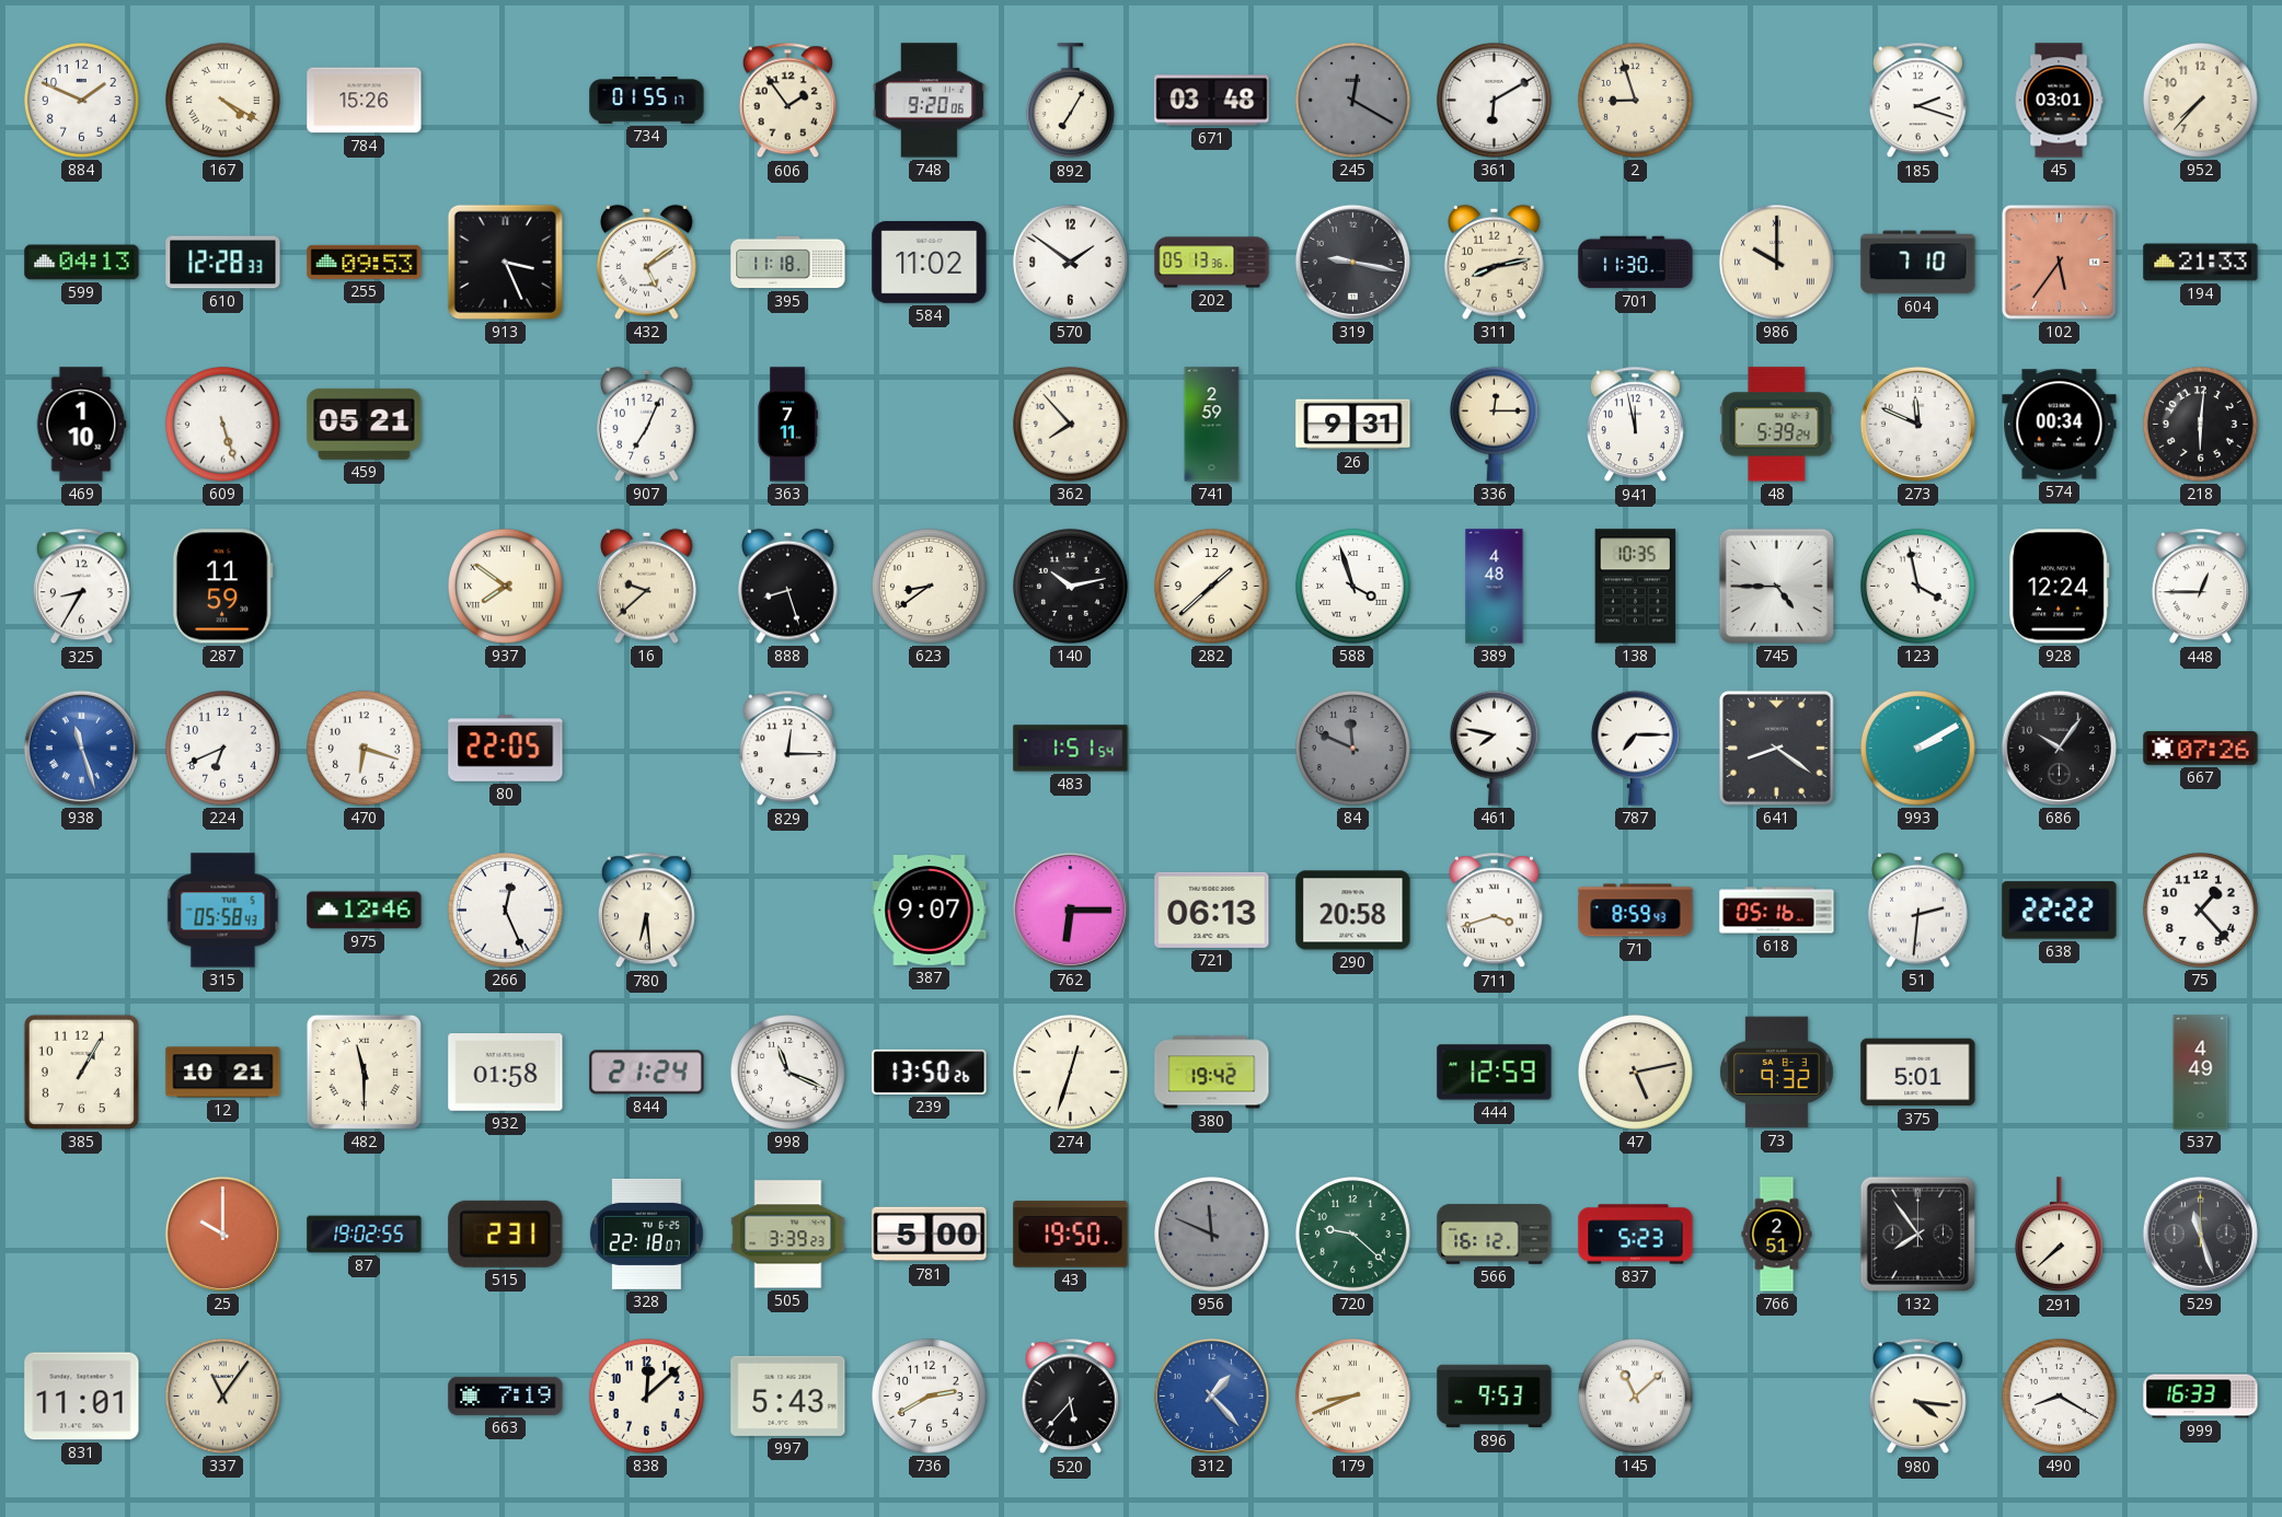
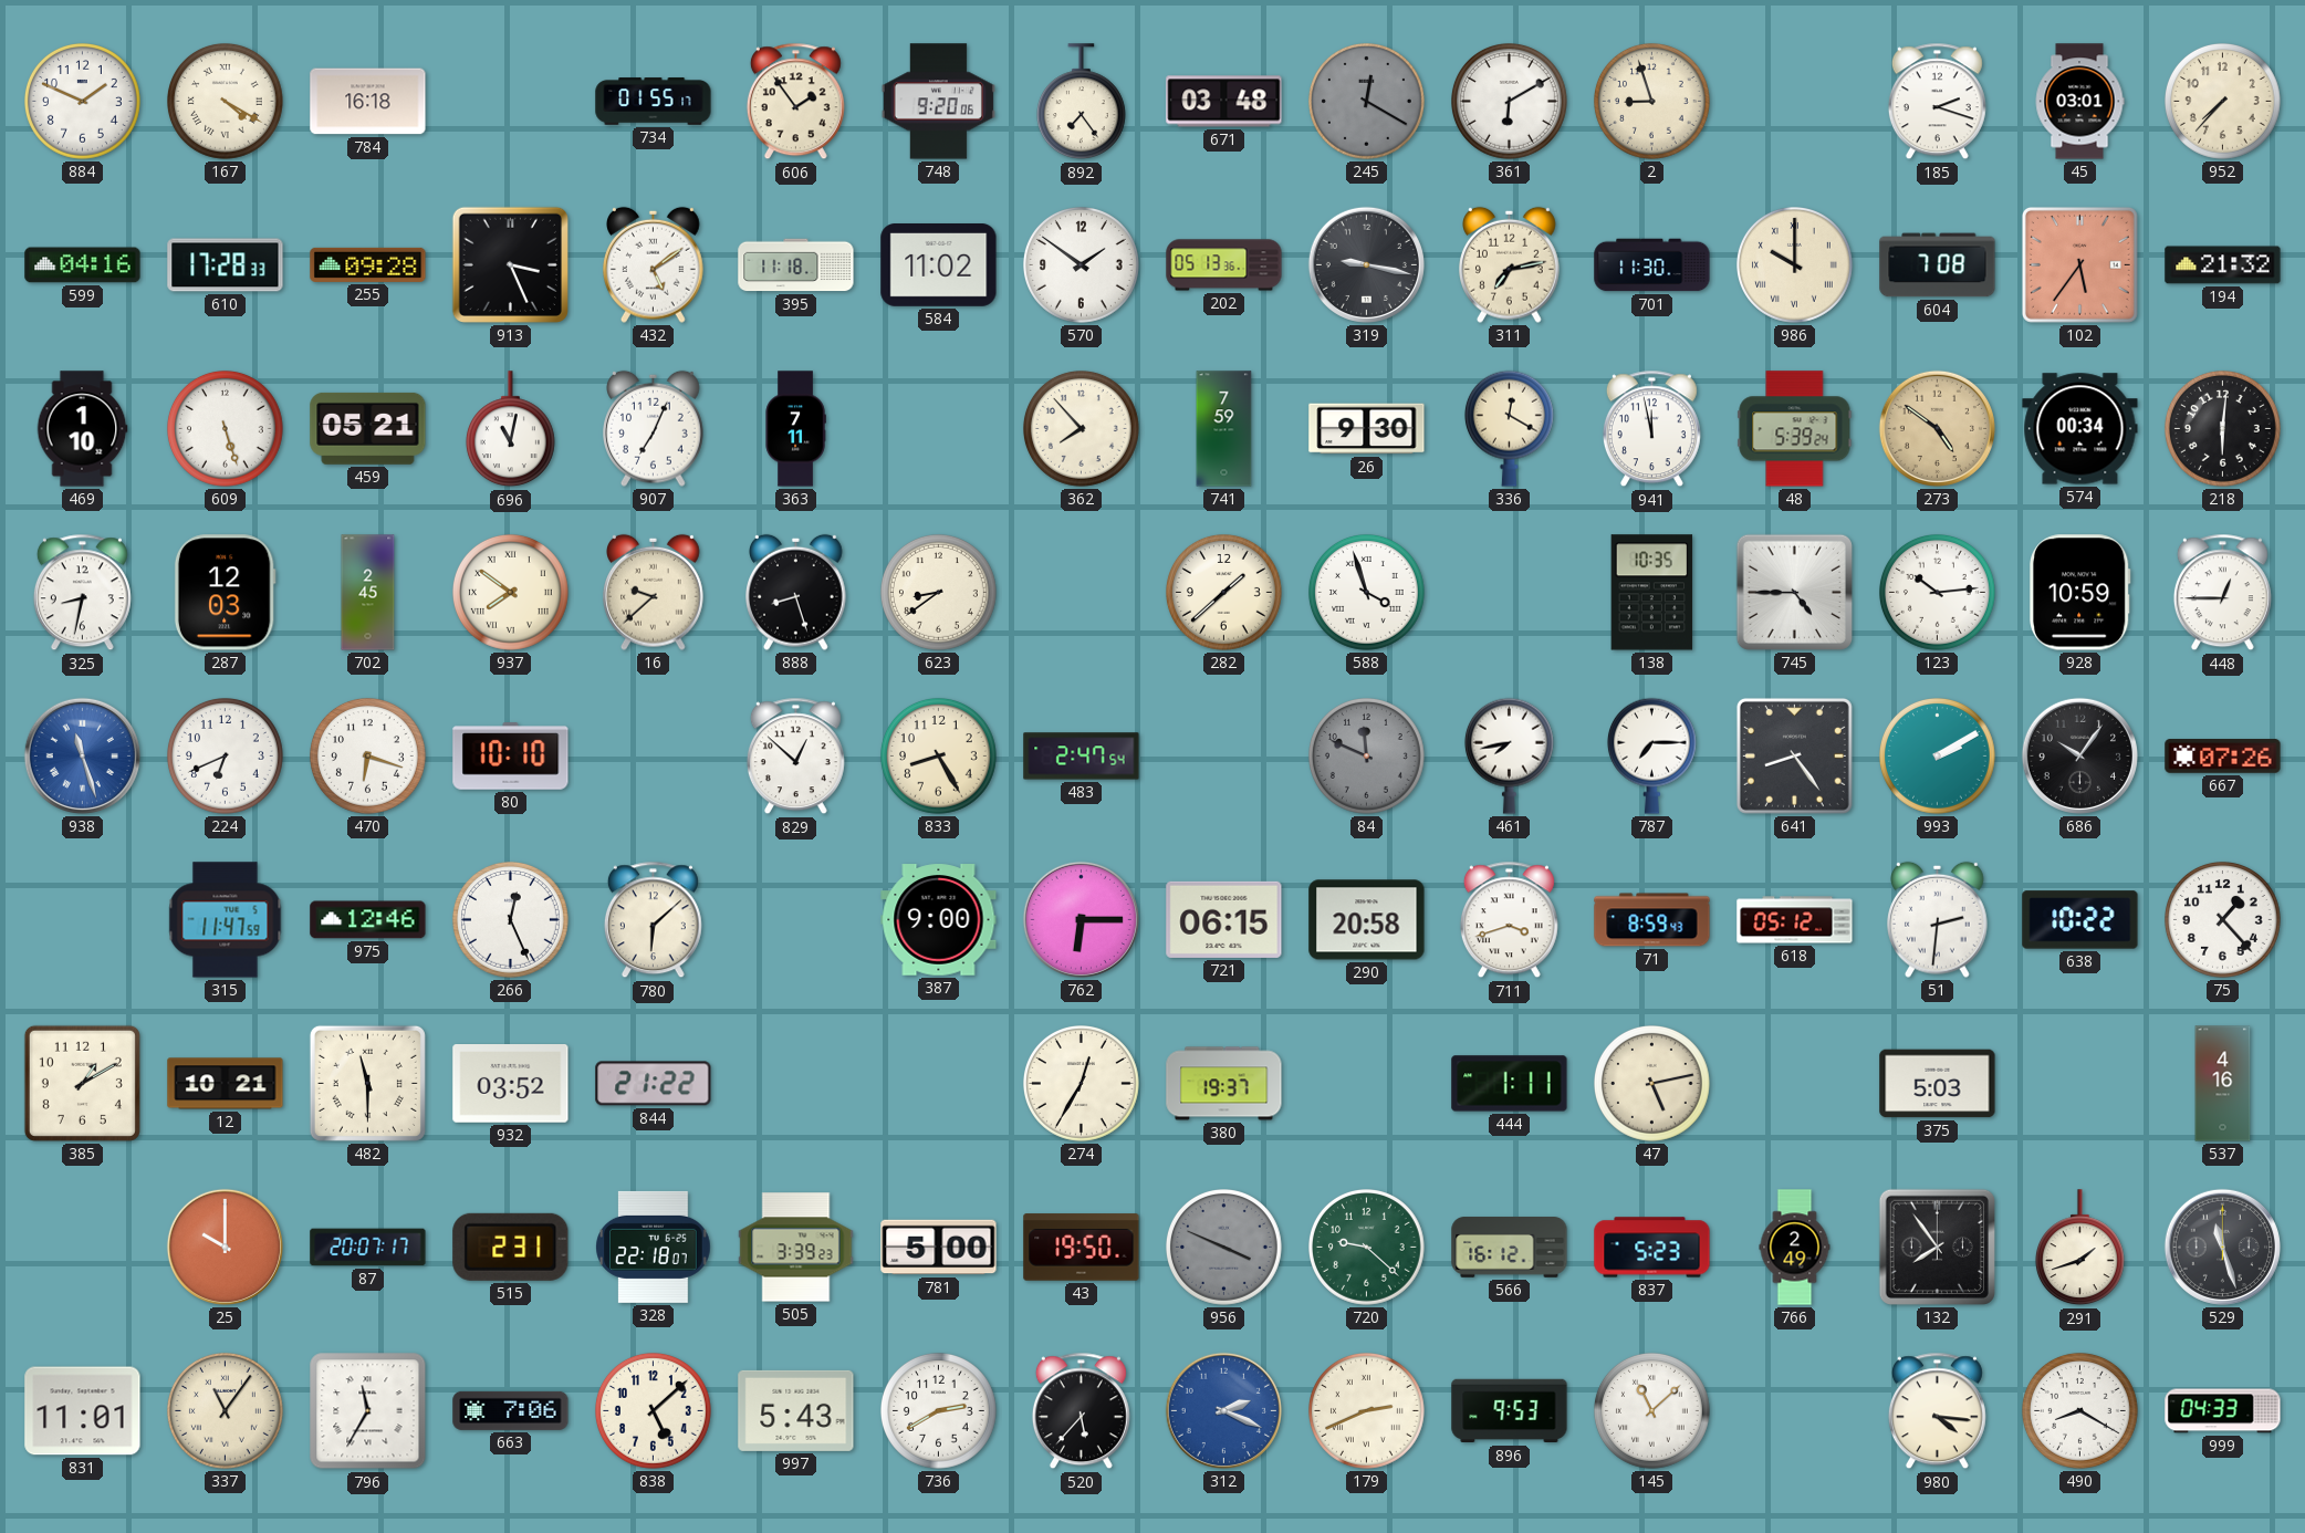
784: 15:26 -> 16:18
892: 7:05 -> 7:24
599: 04:13 -> 04:16
610: 12:28 -> 17:28
255: 09:53 -> 09:28
311: 8:13 -> 7:13
604: 7:10 -> 7:08
194: 21:33 -> 21:32
696: none -> 11:02
741: 2:59 -> 7:59
26: 9:31 -> 9:30
336: 12:15 -> 12:20
273: 11:49 -> 4:51
273 dial: white -> champagne
325: 8:35 -> 8:32
287: 11:59 -> 12:03
702: none -> 2:45
140: 10:13 -> none
389: 4:48 -> none
123: 3:58 -> 10:14
928: 12:24 -> 10:59
80: 22:05 -> 10:10
829: 12:15 -> 12:52
833: none -> 8:25
483: 1:51 -> 2:47
461: 7:47 -> 7:43
641: 8:21 -> 8:24
315: 05:58 -> 11:47
780: 6:29 -> 6:08
387: 9:07 -> 9:00
721: 06:13 -> 06:15
618: 05:16 -> 05:12
638: 22:22 -> 10:22
385: 1:05 -> 1:10
932: 01:58 -> 03:52
844: 21:24 -> 21:22
998: 11:19 -> none
239: 13:50 -> none
274: 12:33 -> 12:35
380: 19:42 -> 19:37
444: 12:59 -> 1:11
73: 9:32 -> none
375: 5:01 -> 5:03
537: 4:49 -> 4:16
87: 19:02 -> 20:07
956: 11:49 -> 3:49
766: 2:51 -> 2:49
291: 7:38 -> 1:42
796: none -> 11:35
663: 7:19 -> 7:06
838: 12:08 -> 5:08
312: 1:23 -> 2:19
179: 8:41 -> 2:41
999: 16:33 -> 04:33
